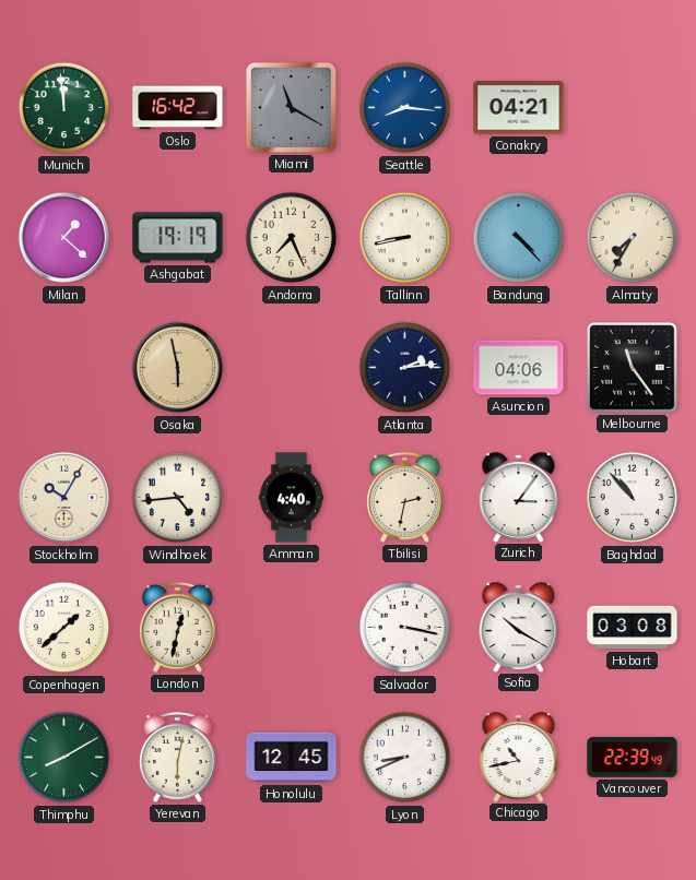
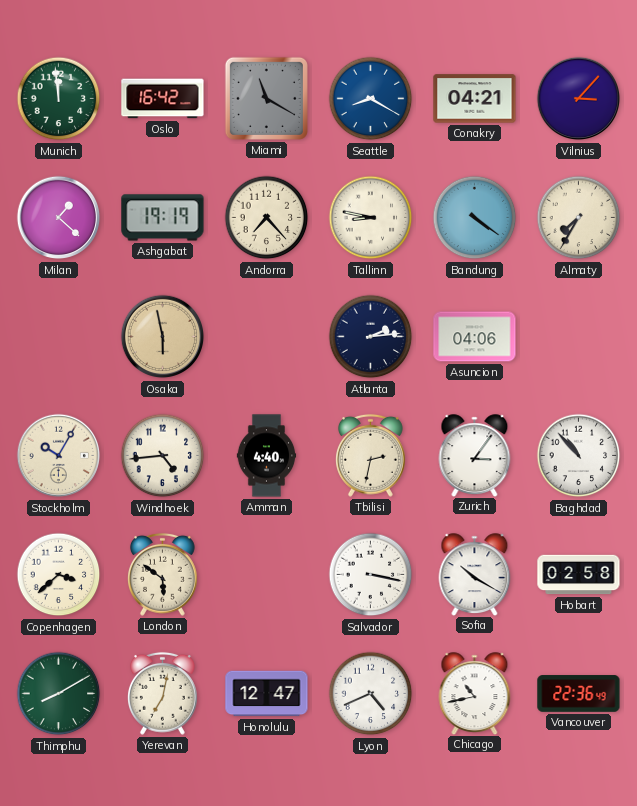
Seattle: 8:16 -> 8:20
Vilnius: none -> 3:07
Andorra: 7:26 -> 7:23
Tallinn: 8:43 -> 8:47
Bandung: 4:23 -> 4:21
Melbourne: 11:24 -> none
Copenhagen: 1:38 -> 3:38
London: 12:32 -> 5:51
Hobart: 03:08 -> 02:58
Yerevan: 6:02 -> 7:02
Honolulu: 12:45 -> 12:47
Lyon: 8:41 -> 4:41
Vancouver: 22:39 -> 22:36
